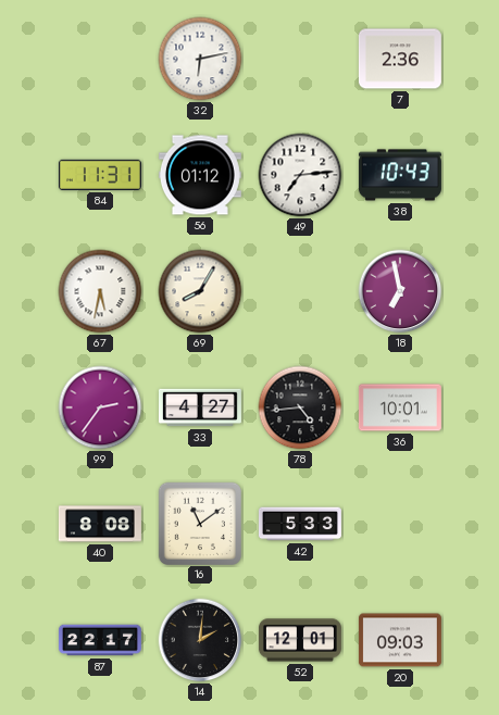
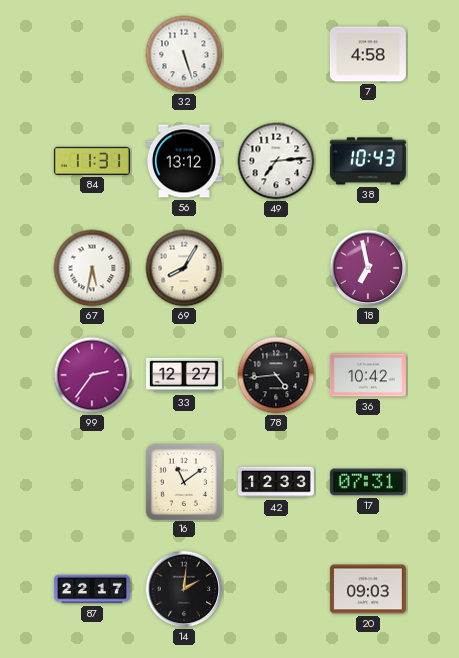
32: 6:13 -> 5:27
7: 2:36 -> 4:58
56: 01:12 -> 13:12
33: 4:27 -> 12:27
36: 10:01 -> 10:42
40: 8:08 -> none
42: 5:33 -> 12:33
17: none -> 07:31
52: 12:01 -> none
